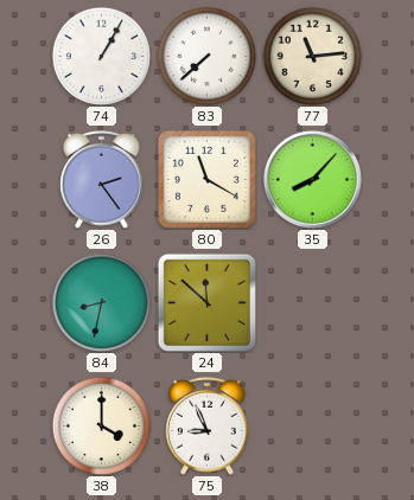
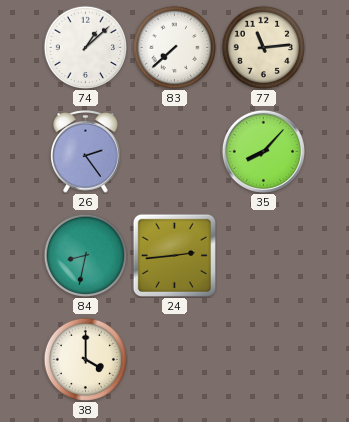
74: 1:05 -> 1:08
80: 11:20 -> none
24: 11:52 -> 2:44
75: 8:56 -> none
